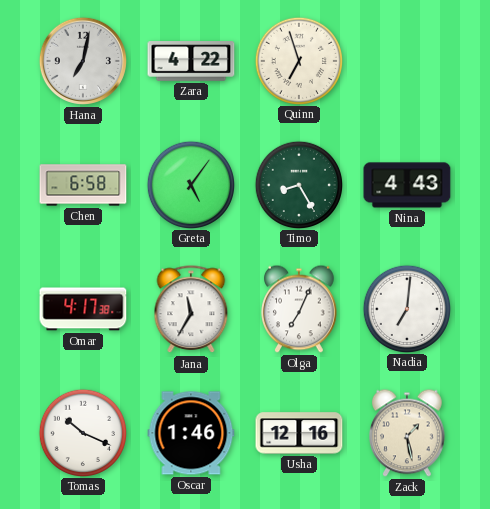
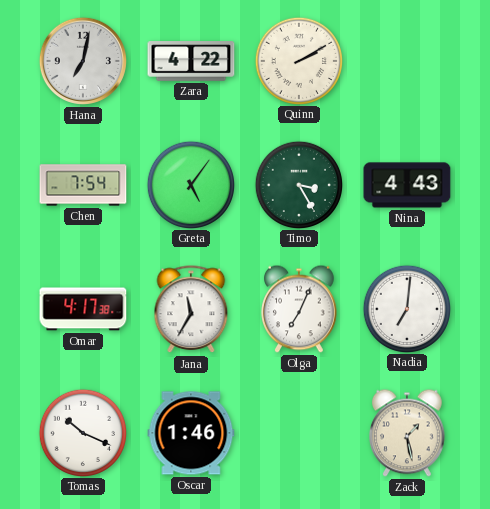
Quinn: 6:57 -> 2:10
Chen: 6:58 -> 7:54
Timo: 8:25 -> 3:25
Usha: 12:16 -> none
